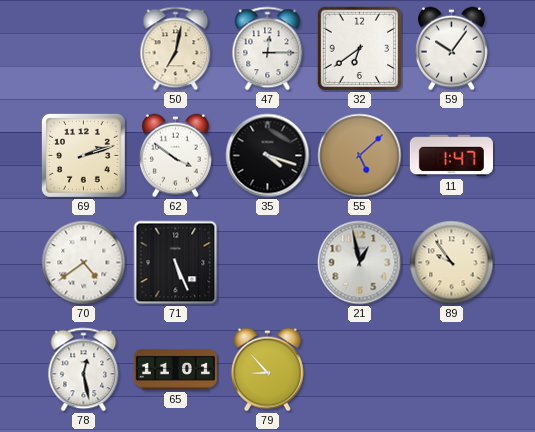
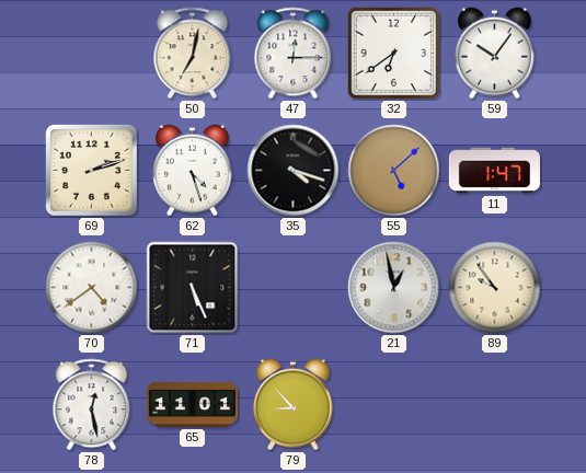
62: 3:51 -> 4:27
